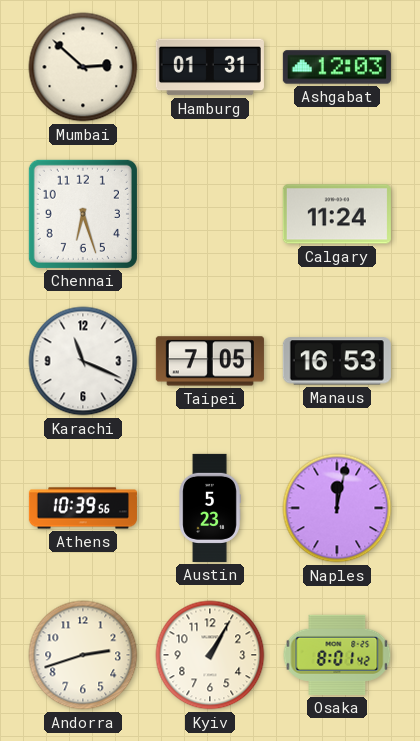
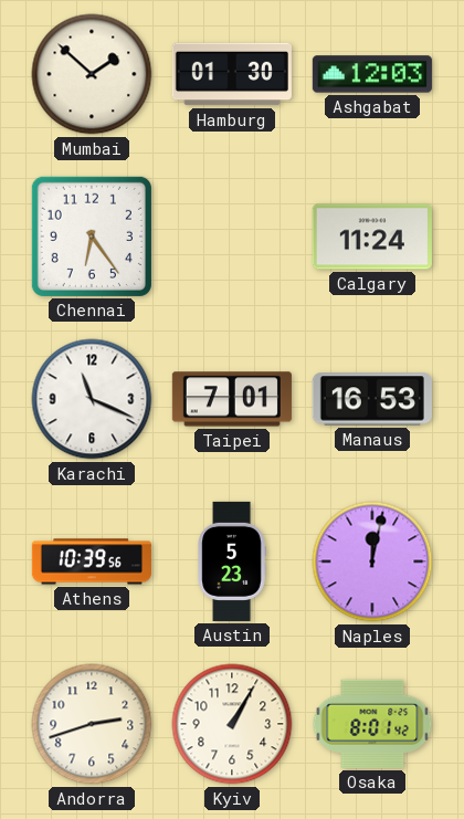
Mumbai: 2:52 -> 1:52
Hamburg: 01:31 -> 01:30
Chennai: 6:27 -> 6:24
Taipei: 7:05 -> 7:01
